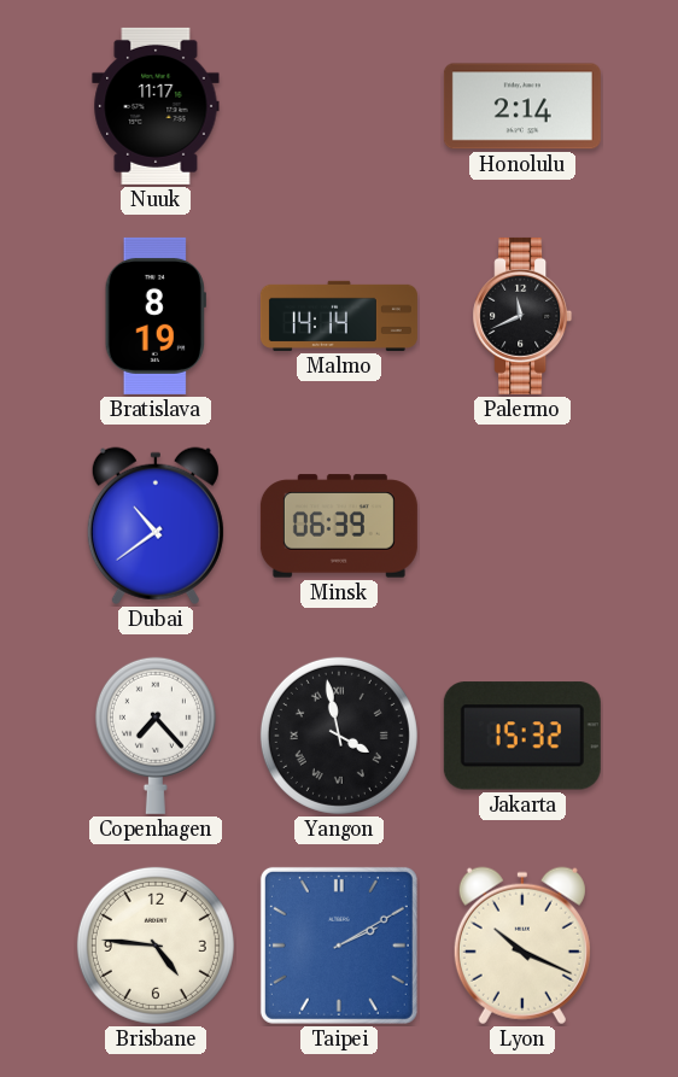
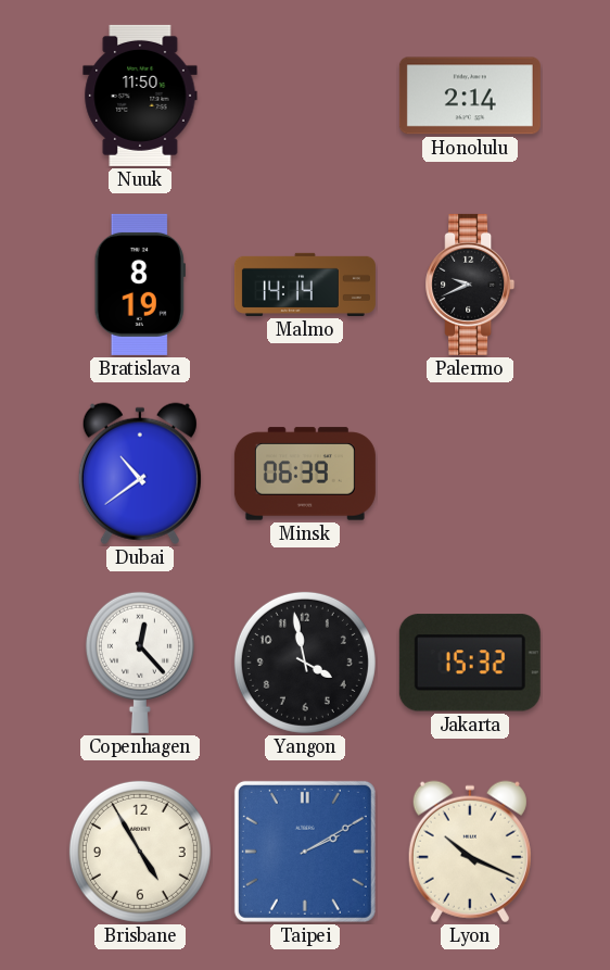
Nuuk: 11:17 -> 11:50
Palermo: 11:41 -> 9:41
Copenhagen: 7:23 -> 12:23
Yangon numerals: Roman -> Arabic
Brisbane: 4:46 -> 4:55
